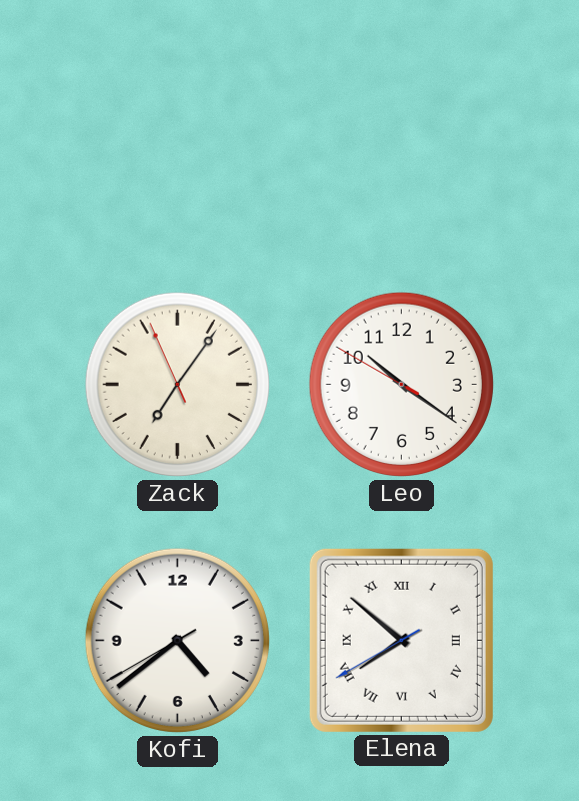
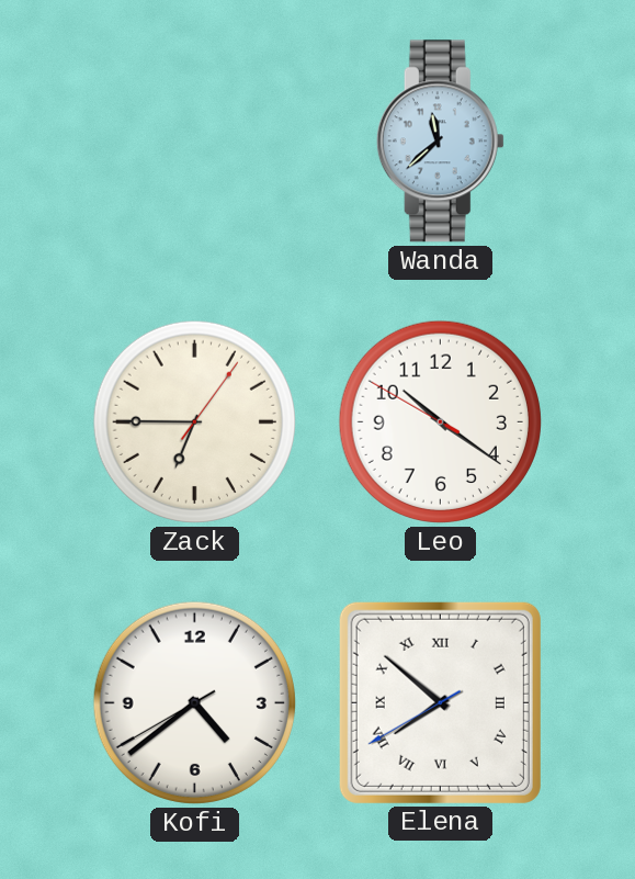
Wanda: none -> 11:38
Zack: 7:05 -> 6:45
